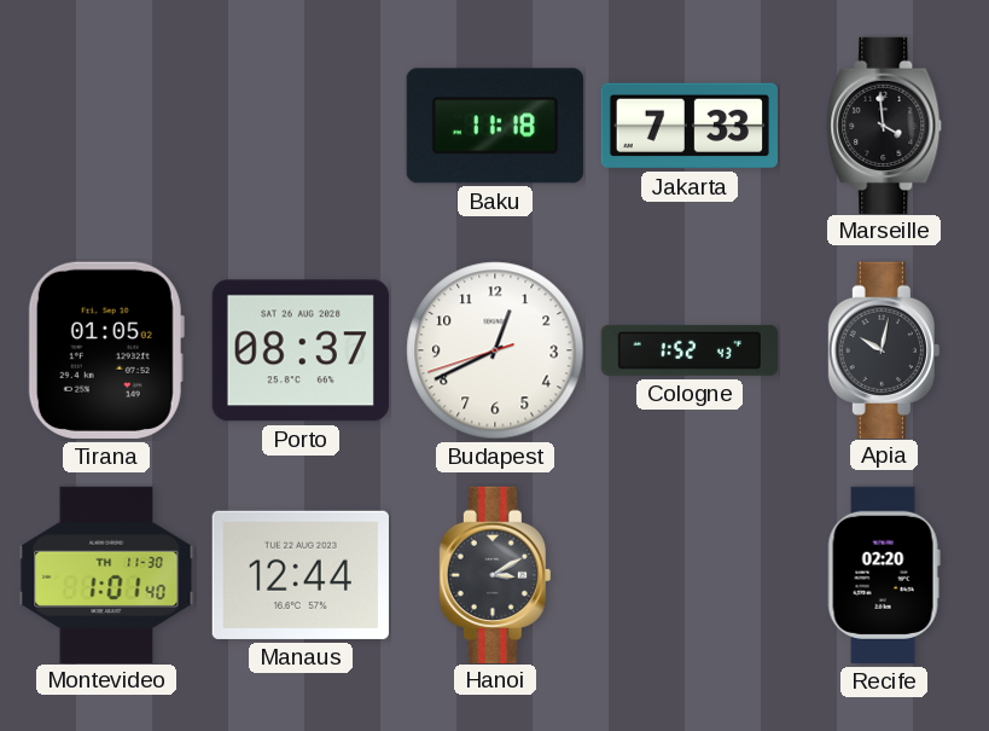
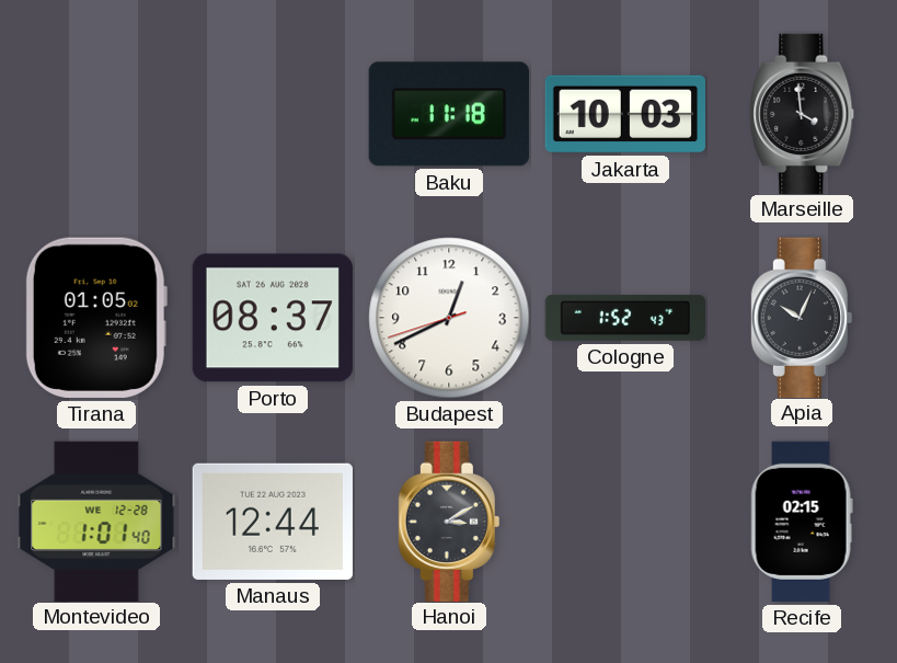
Jakarta: 7:33 -> 10:03
Apia: 10:02 -> 10:04
Montevideo date: TH 11-30 -> WE 12-28
Recife: 02:20 -> 02:15
